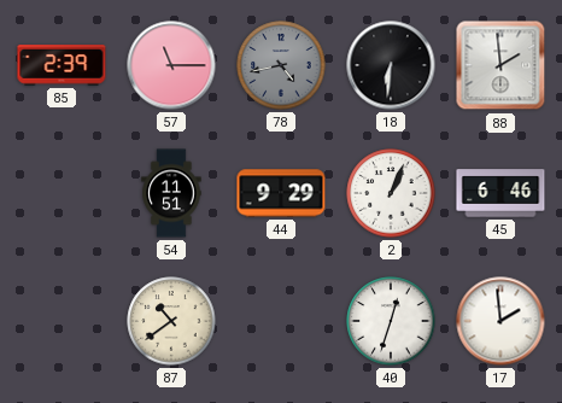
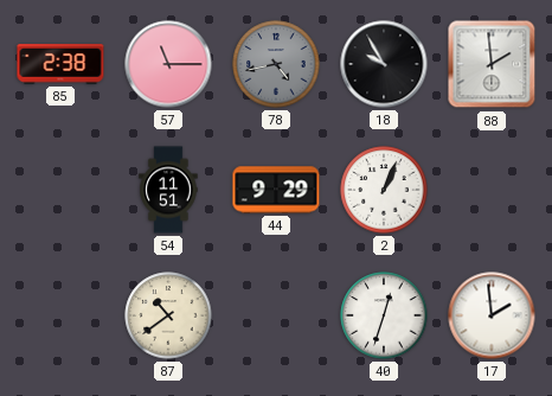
85: 2:39 -> 2:38
18: 6:31 -> 9:55
45: 6:46 -> none
